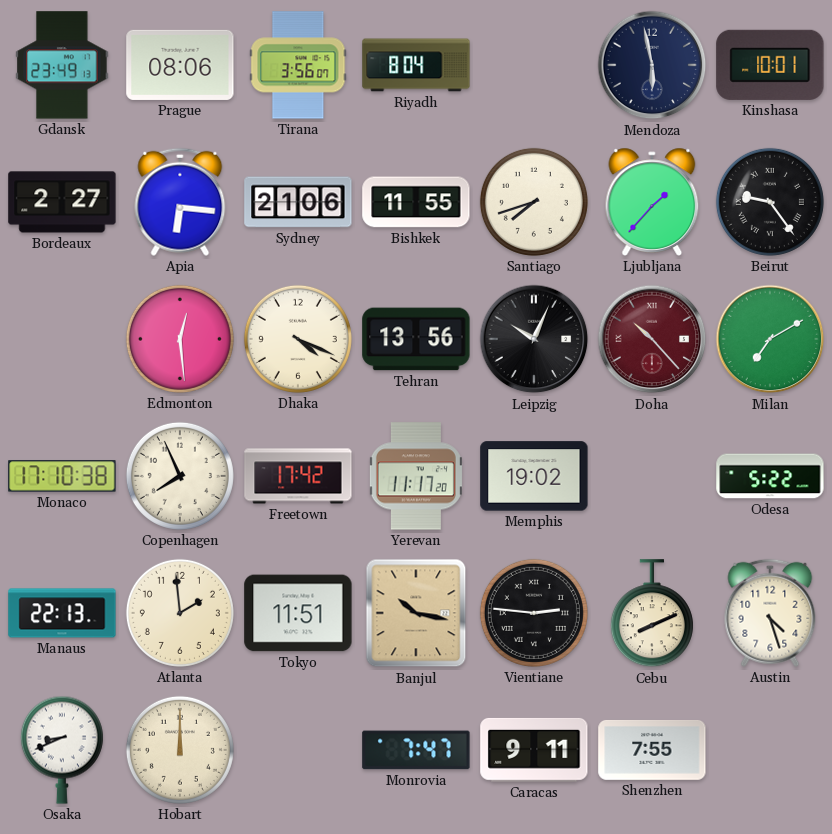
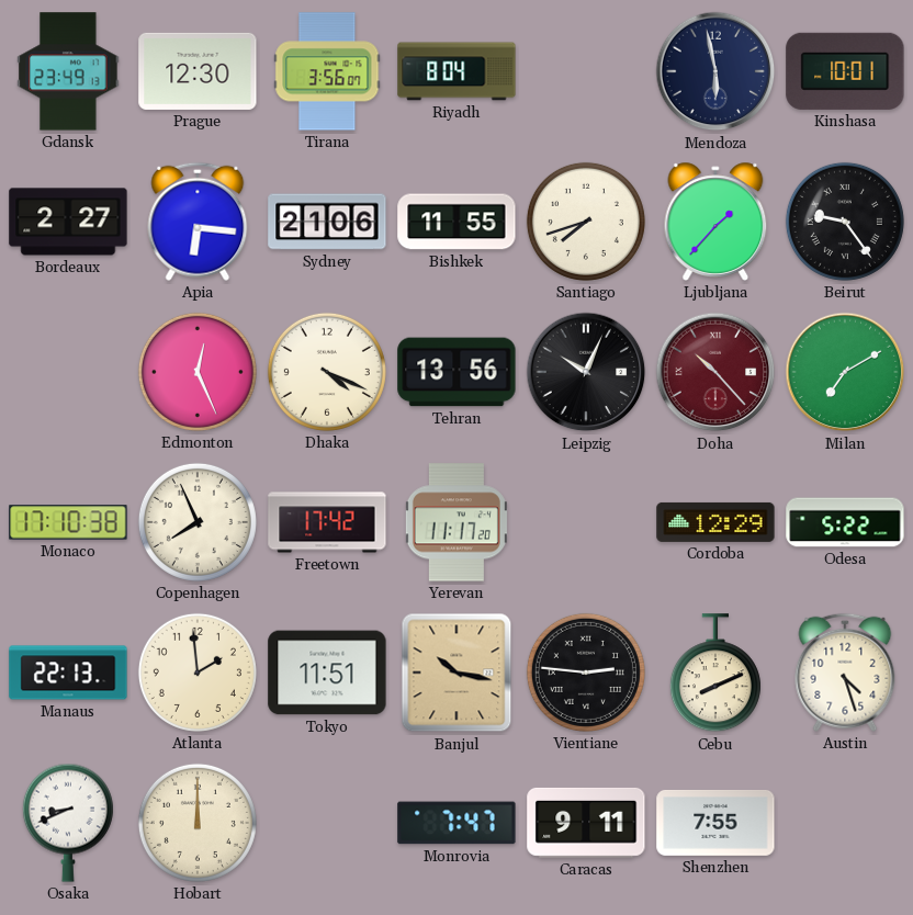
Prague: 08:06 -> 12:30
Edmonton: 12:29 -> 12:26
Memphis: 19:02 -> none
Cordoba: none -> 12:29
